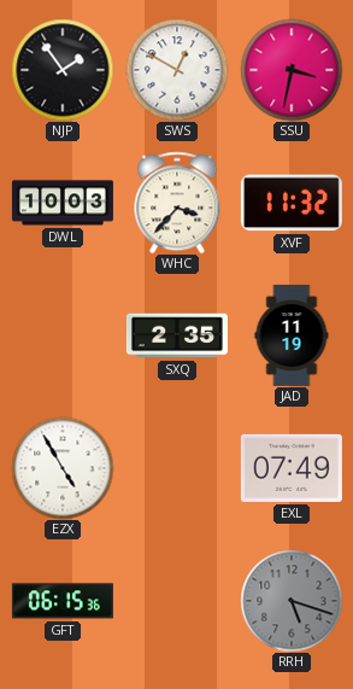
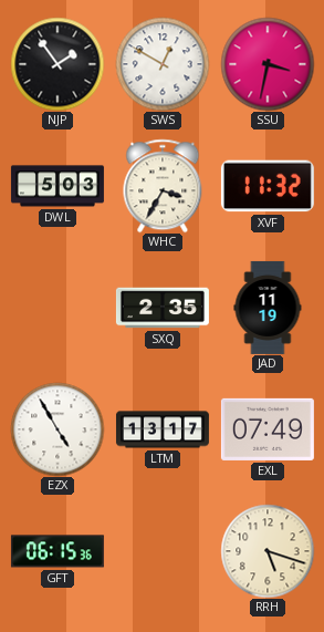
DWL: 10:03 -> 5:03
WHC: 3:37 -> 3:35
LTM: none -> 13:17
RRH dial: grey -> cream
